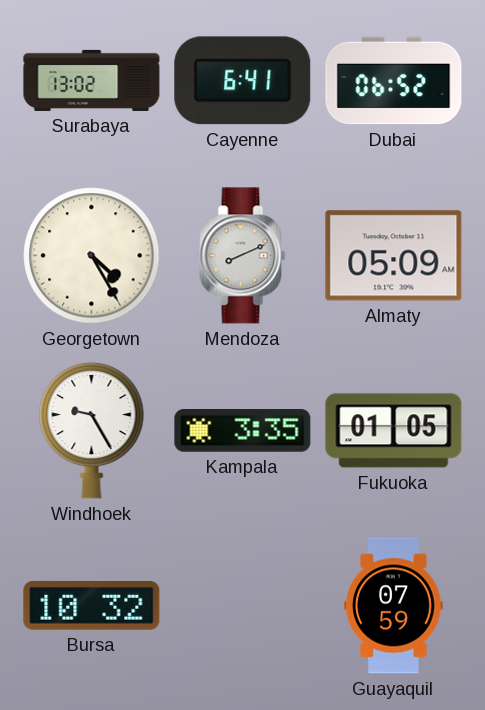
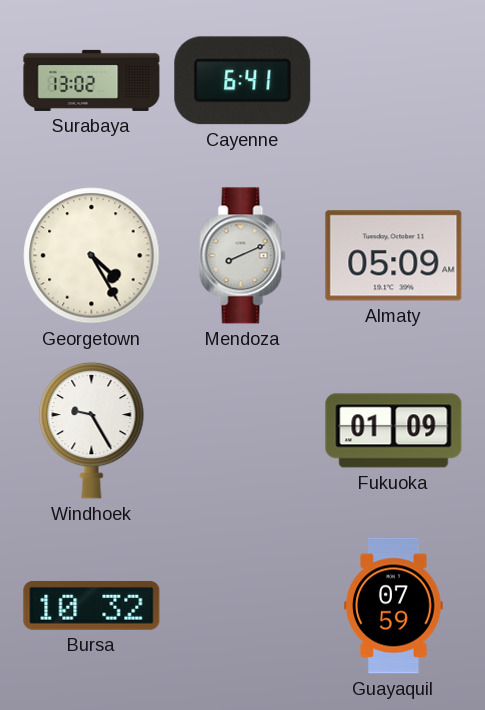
Dubai: 06:52 -> none
Kampala: 3:35 -> none
Fukuoka: 01:05 -> 01:09
